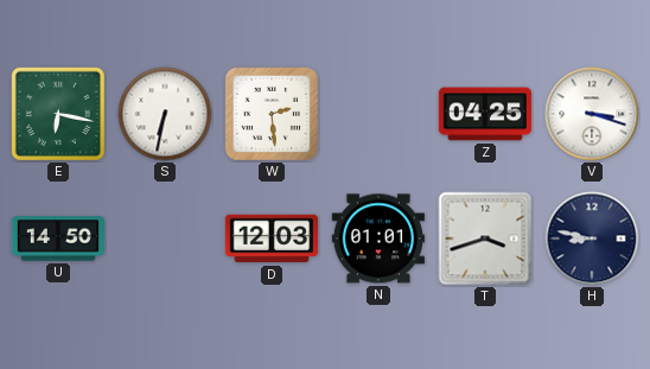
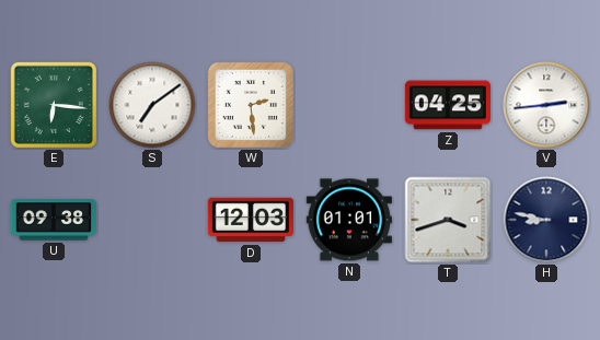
E: 6:17 -> 6:16
S: 6:32 -> 7:09
V: 3:18 -> 2:44
U: 14:50 -> 09:38
